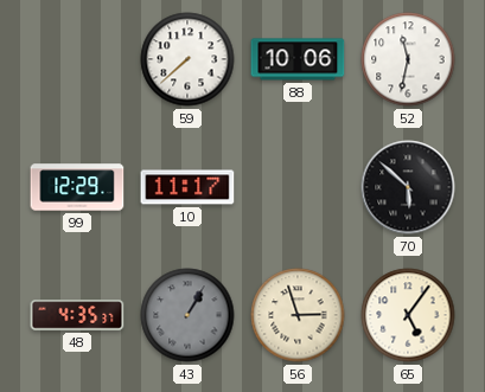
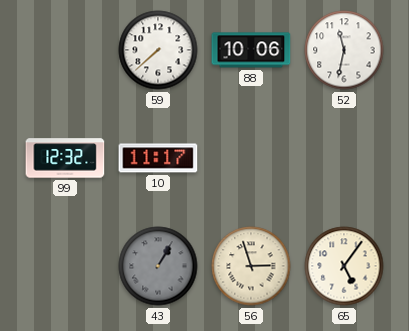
99: 12:29 -> 12:32
70: 5:52 -> none
48: 4:35 -> none
